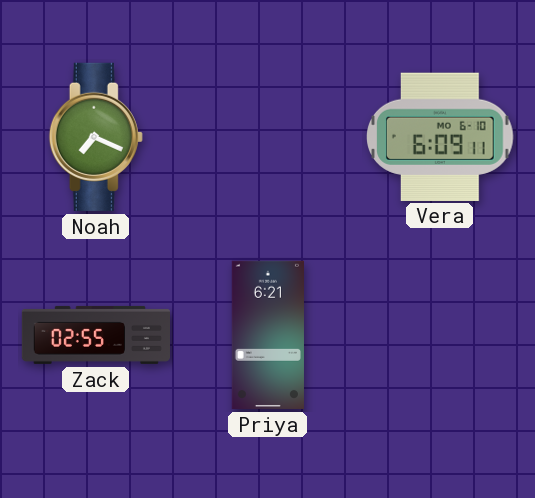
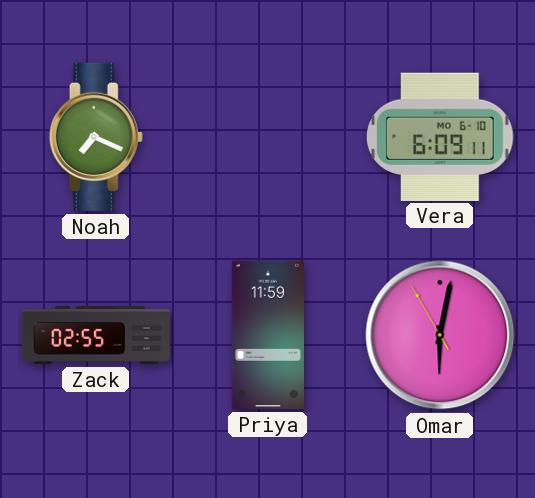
Priya: 6:21 -> 11:59
Omar: none -> 6:01
